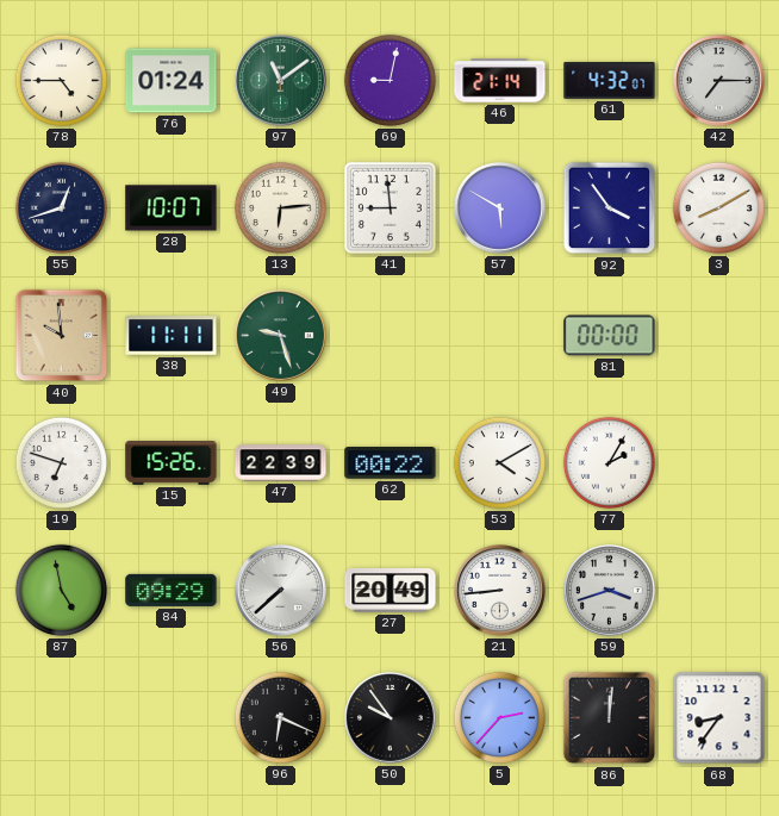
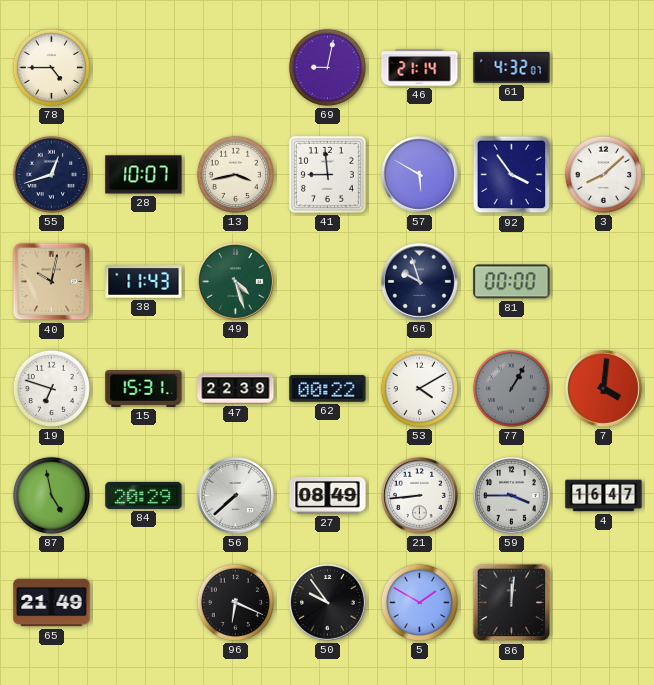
76: 01:24 -> none
97: 11:09 -> none
42: 7:15 -> none
13: 6:14 -> 3:43
3: 8:10 -> 8:08
40: 9:59 -> 10:02
38: 11:11 -> 11:43
49: 9:27 -> 4:27
66: none -> 9:57
15: 15:26 -> 15:31
77: 2:05 -> 1:05
77 dial: white -> grey
7: none -> 4:01
84: 09:29 -> 20:29
27: 20:49 -> 08:49
59: 3:42 -> 3:45
4: none -> 16:47
65: none -> 21:49
5: 2:37 -> 1:50
68: 8:36 -> none
